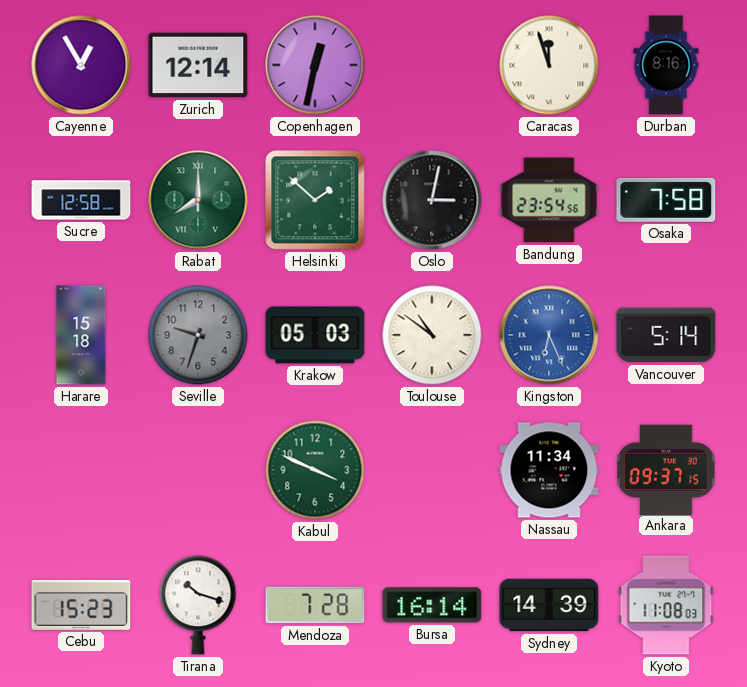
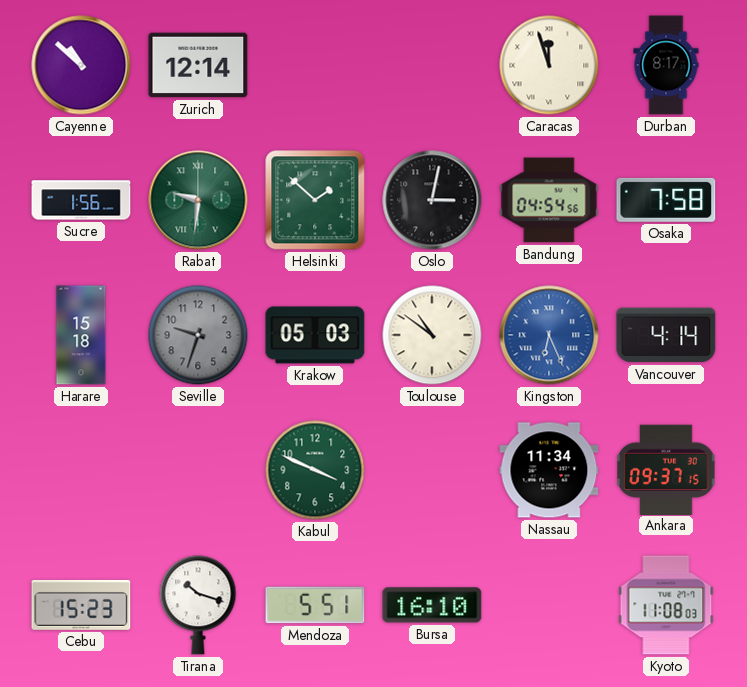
Cayenne: 12:55 -> 10:52
Copenhagen: 12:32 -> none
Durban: 8:16 -> 8:17
Sucre: 12:58 -> 1:56
Rabat: 8:00 -> 9:31
Bandung: 23:54 -> 04:54
Vancouver: 5:14 -> 4:14
Mendoza: 7:28 -> 5:51
Bursa: 16:14 -> 16:10
Sydney: 14:39 -> none
